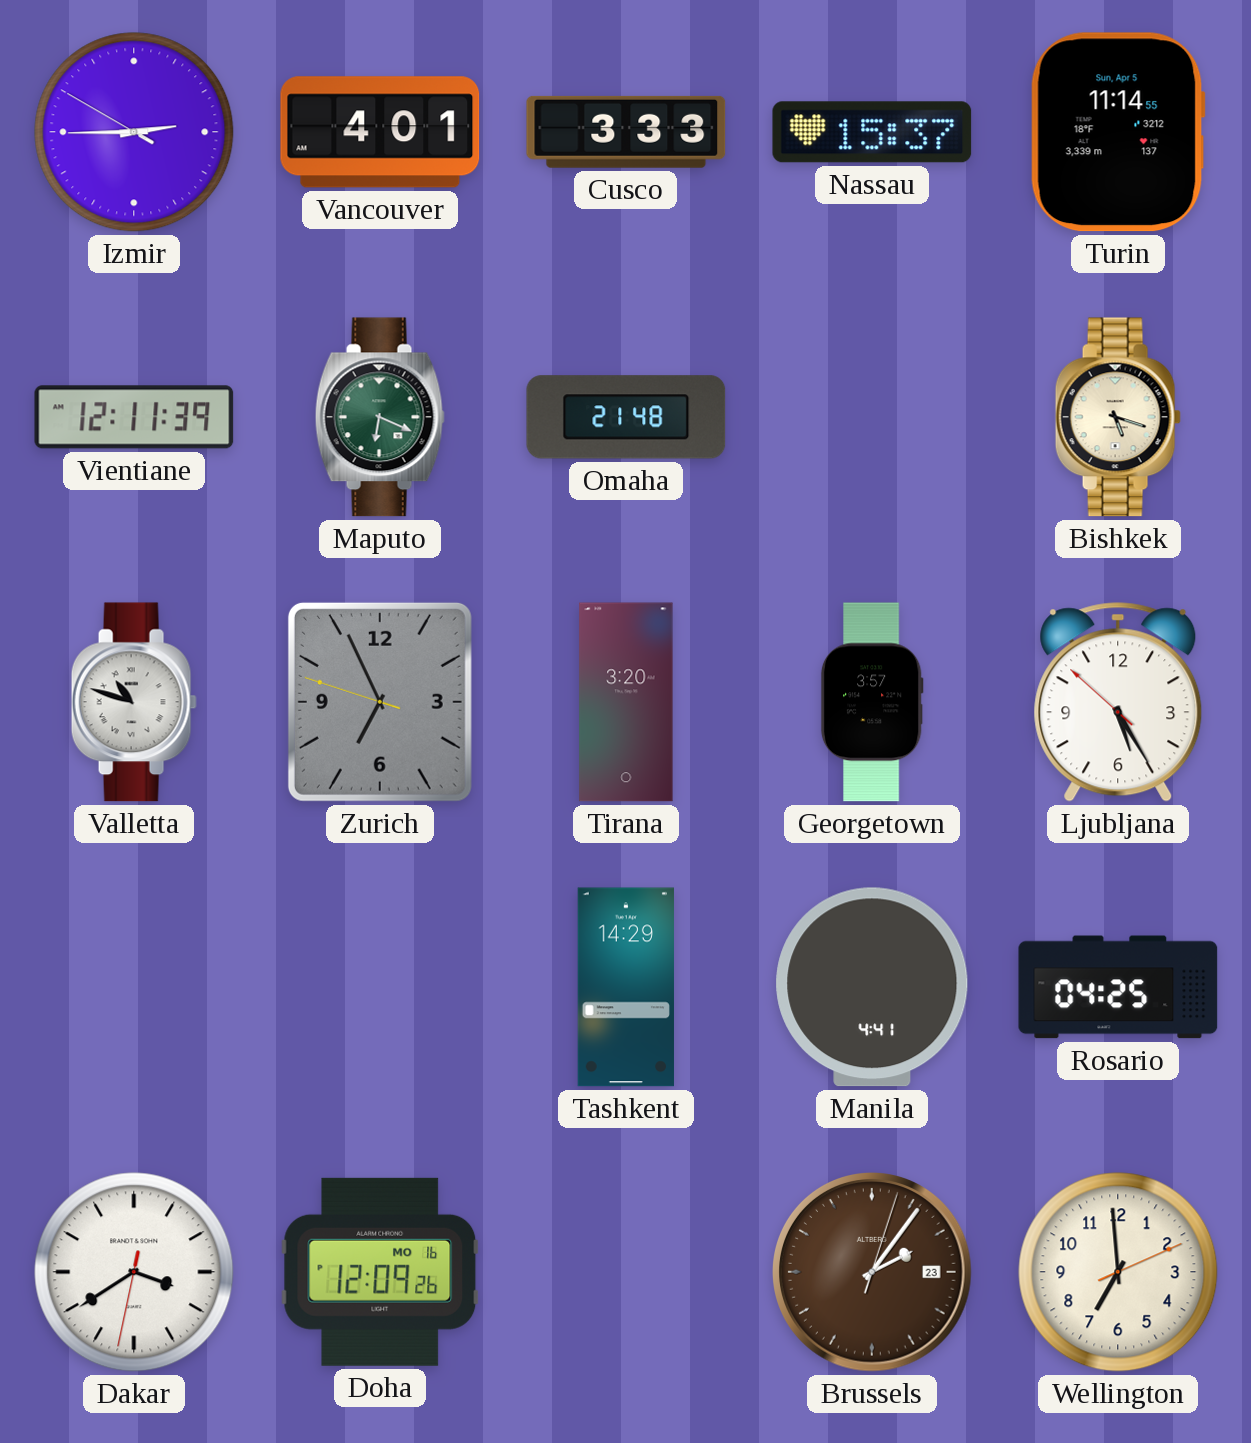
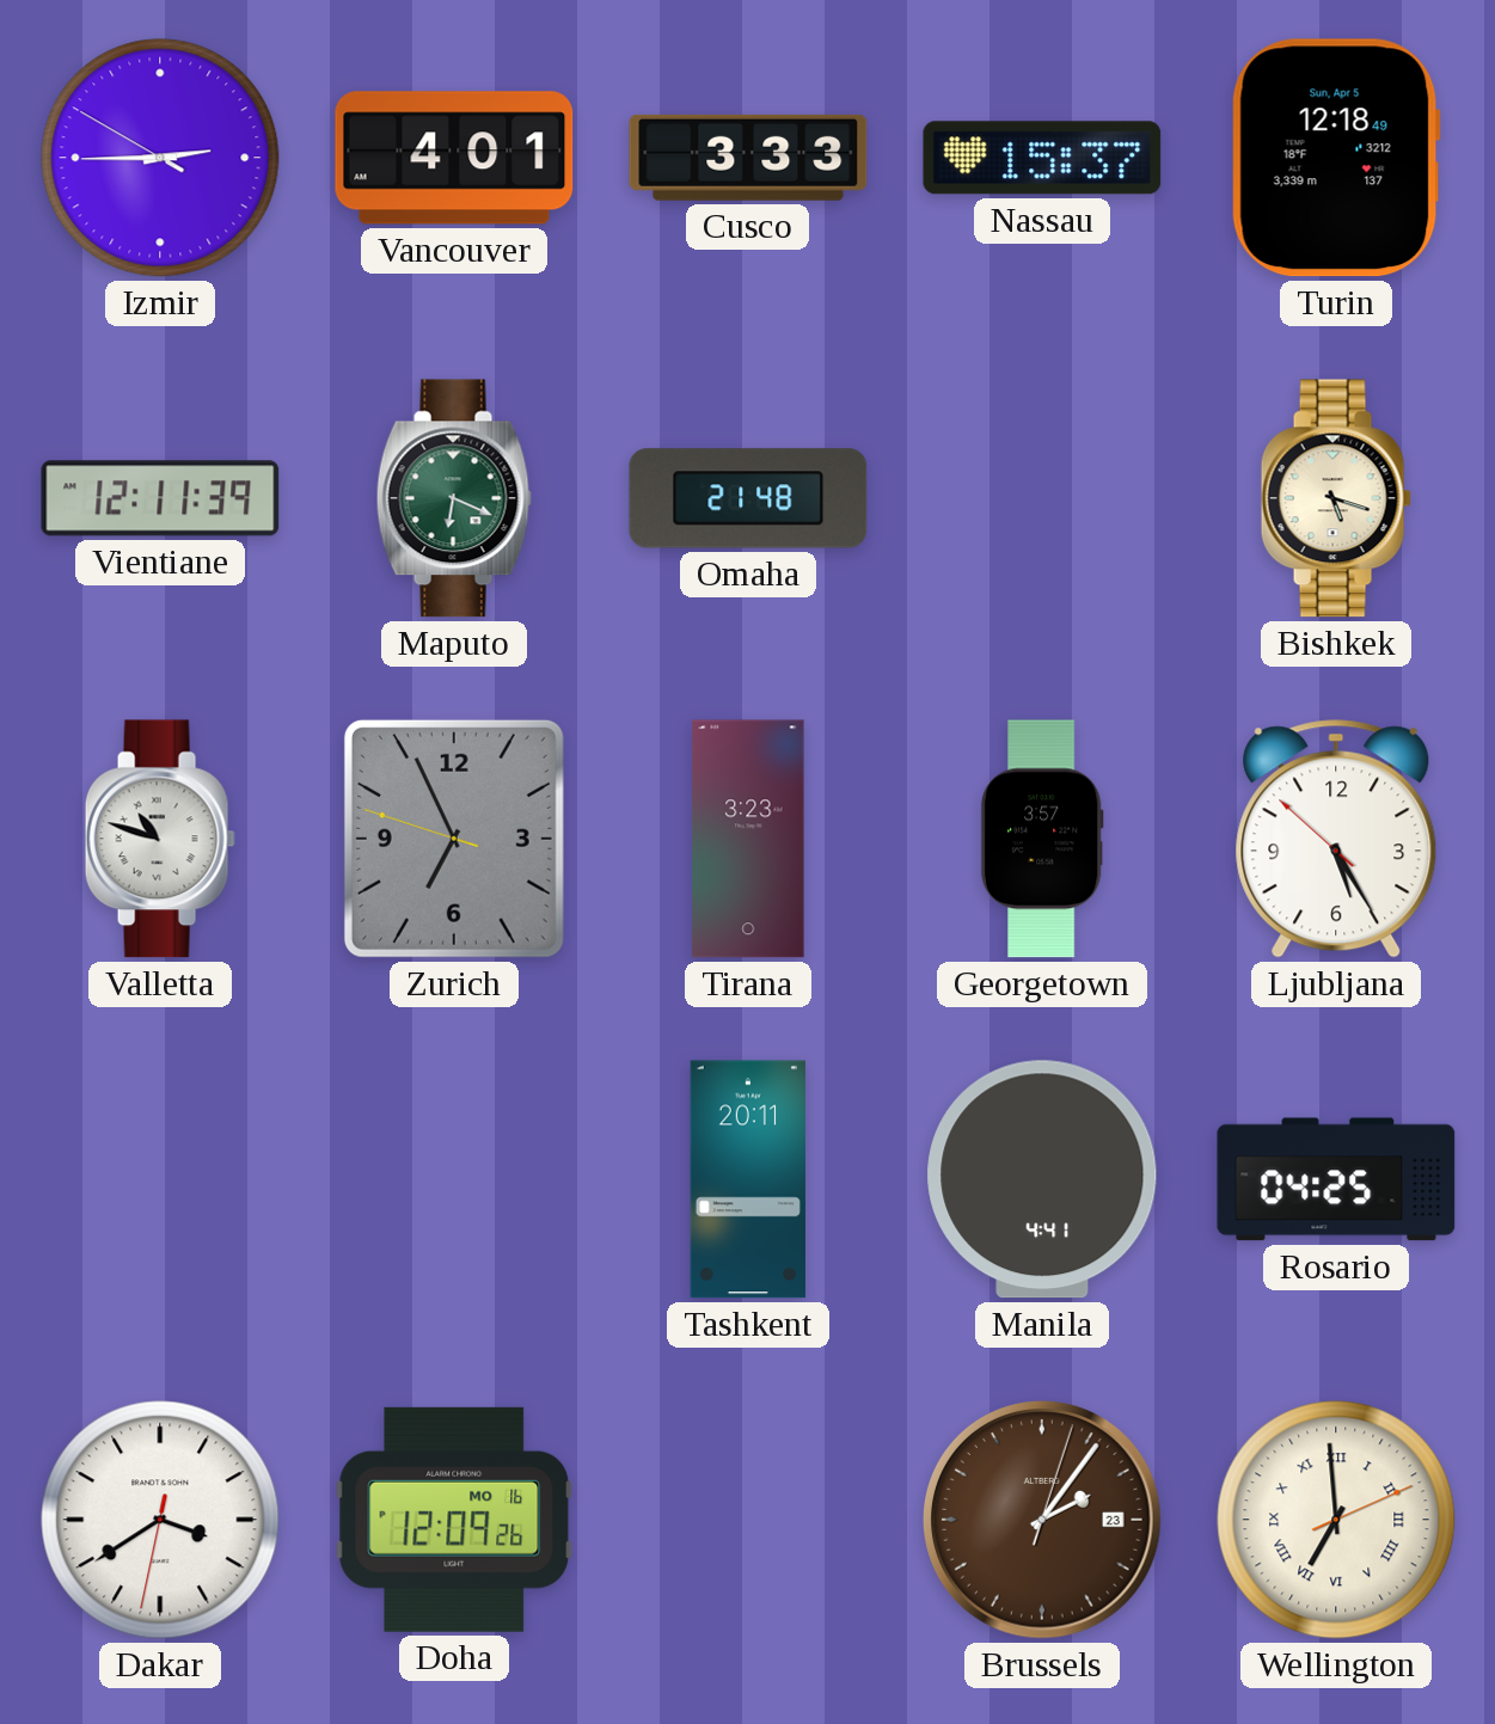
Turin: 11:14 -> 12:18
Tirana: 3:20 -> 3:23
Tashkent: 14:29 -> 20:11
Wellington numerals: Arabic -> Roman
